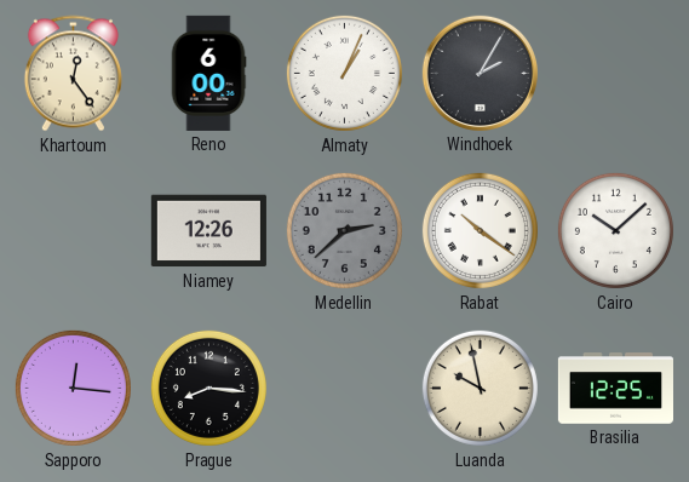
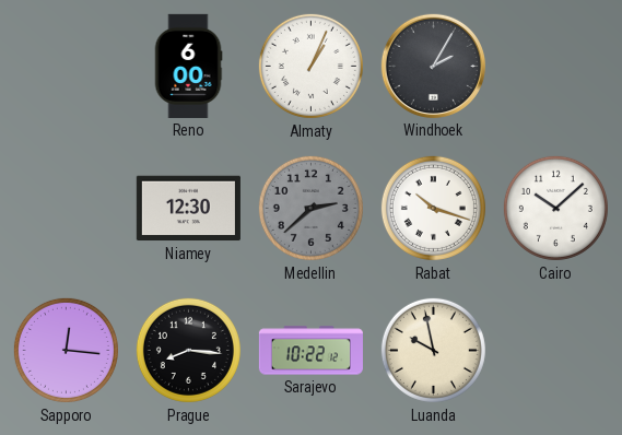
Khartoum: 12:24 -> none
Niamey: 12:26 -> 12:30
Rabat: 10:21 -> 10:18
Sarajevo: none -> 10:22
Brasilia: 12:25 -> none
